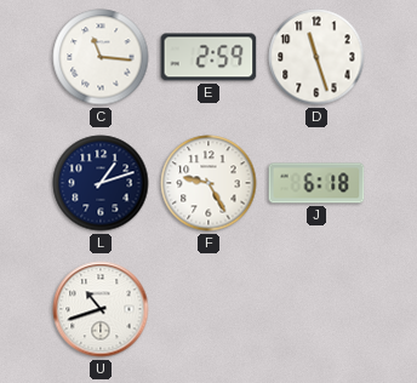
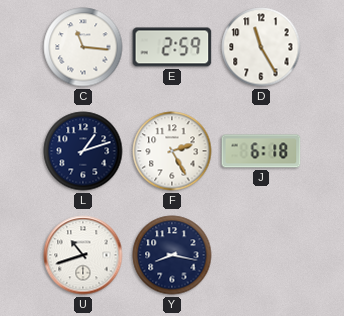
D: 11:27 -> 11:25
F: 9:25 -> 2:25
Y: none -> 8:17
